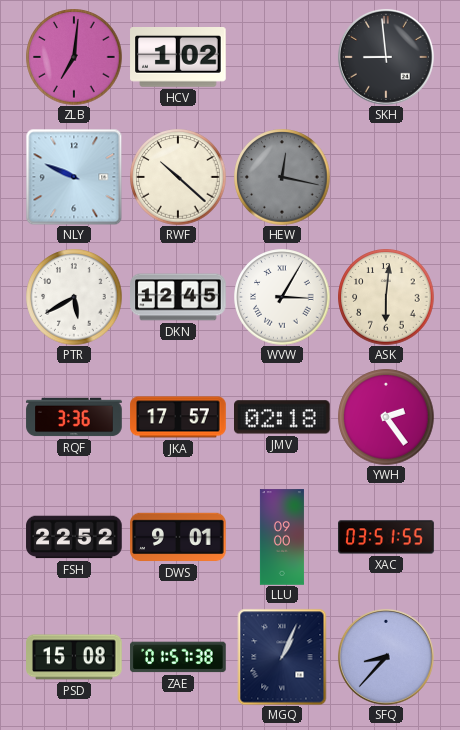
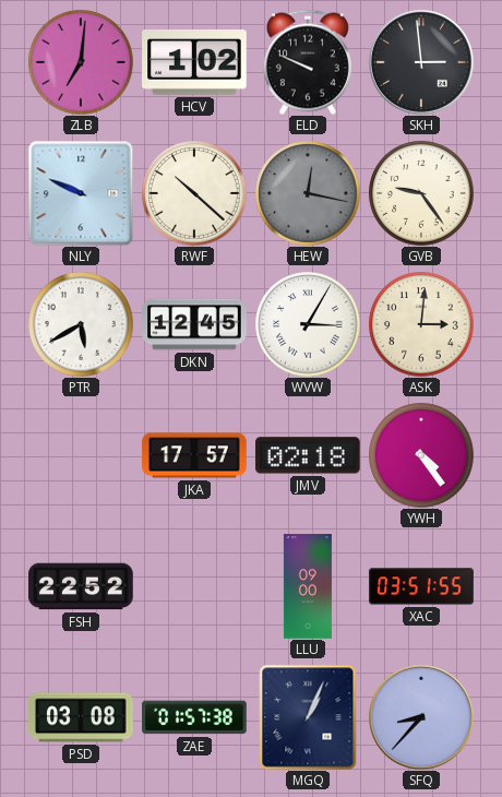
ELD: none -> 9:49
SKH: 8:59 -> 2:59
GVB: none -> 9:24
ASK: 6:01 -> 3:01
RQF: 3:36 -> none
YWH: 2:24 -> 4:24
DWS: 9:01 -> none
PSD: 15:08 -> 03:08
